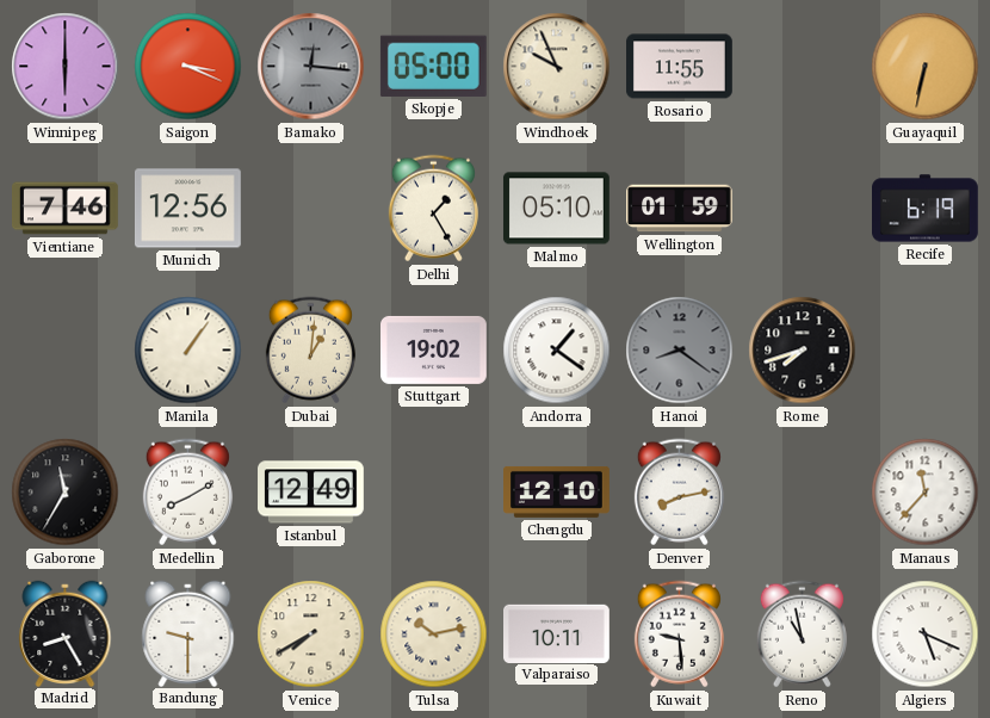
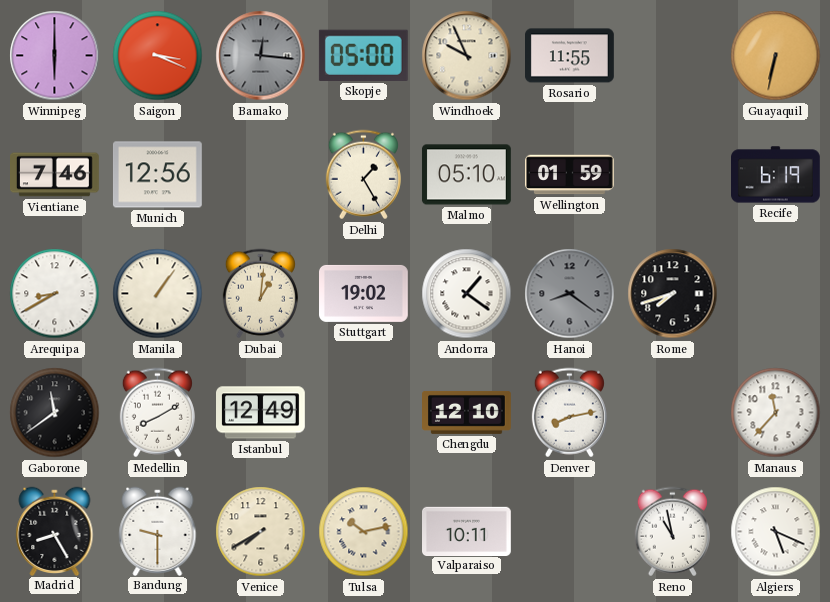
Arequipa: none -> 8:40
Gaborone: 11:35 -> 11:39
Kuwait: 9:29 -> none
